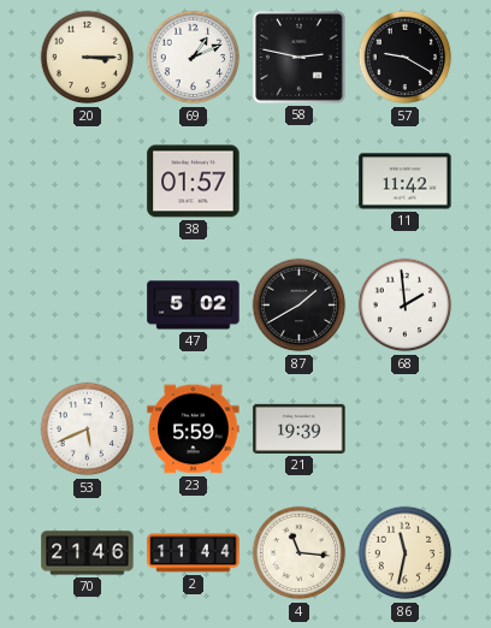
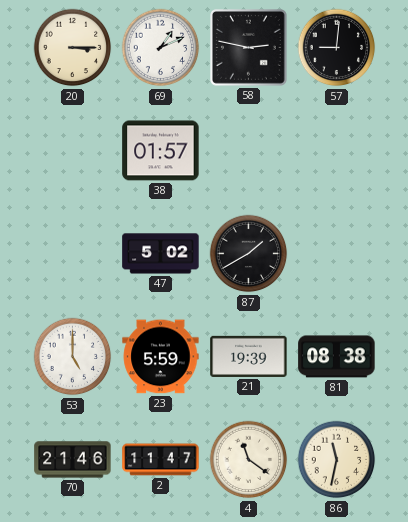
57: 9:20 -> 9:01
11: 11:42 -> none
68: 1:59 -> none
53: 5:41 -> 5:00
81: none -> 08:38
2: 11:44 -> 11:47
4: 11:16 -> 11:21
